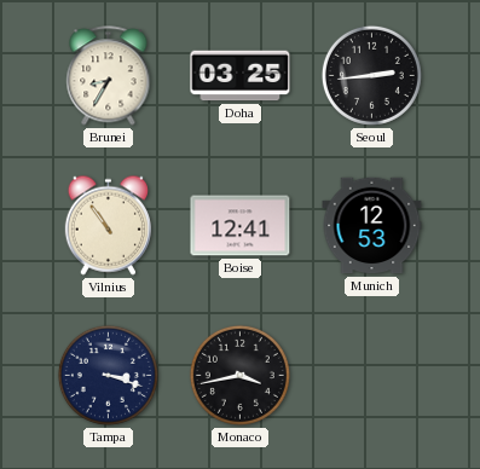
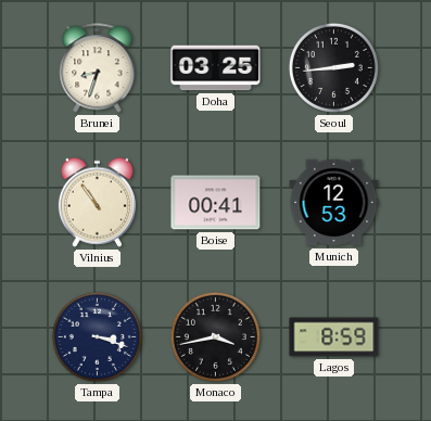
Brunei: 8:35 -> 8:33
Boise: 12:41 -> 00:41
Lagos: none -> 8:59
